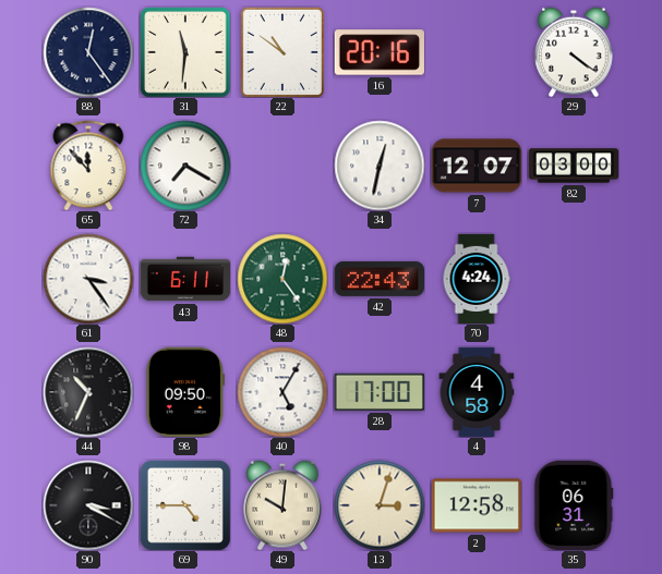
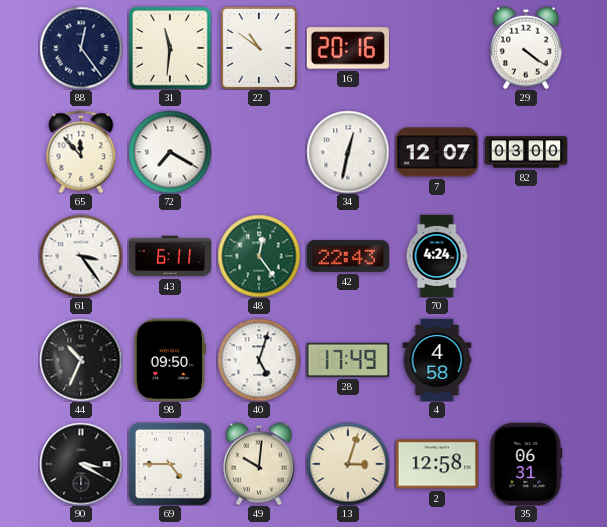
40: 5:05 -> 5:03
28: 17:00 -> 17:49
